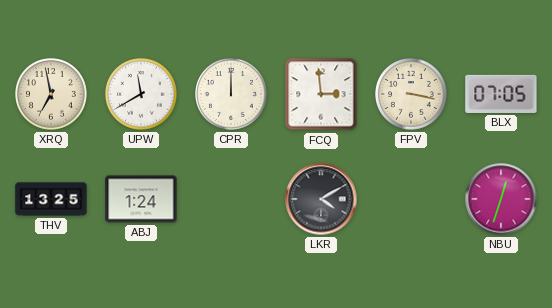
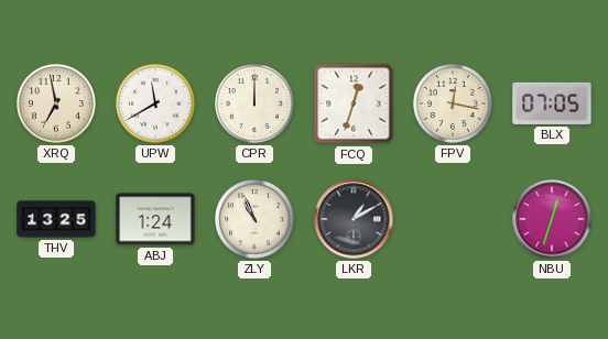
FCQ: 2:59 -> 12:33
FPV: 3:17 -> 12:17
ZLY: none -> 10:56
LKR: 4:10 -> 1:10
